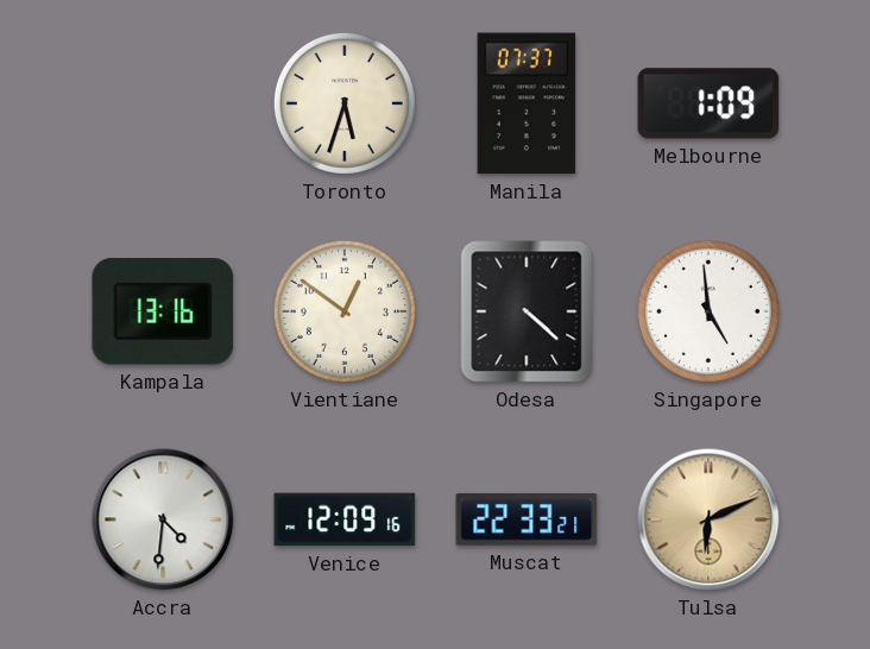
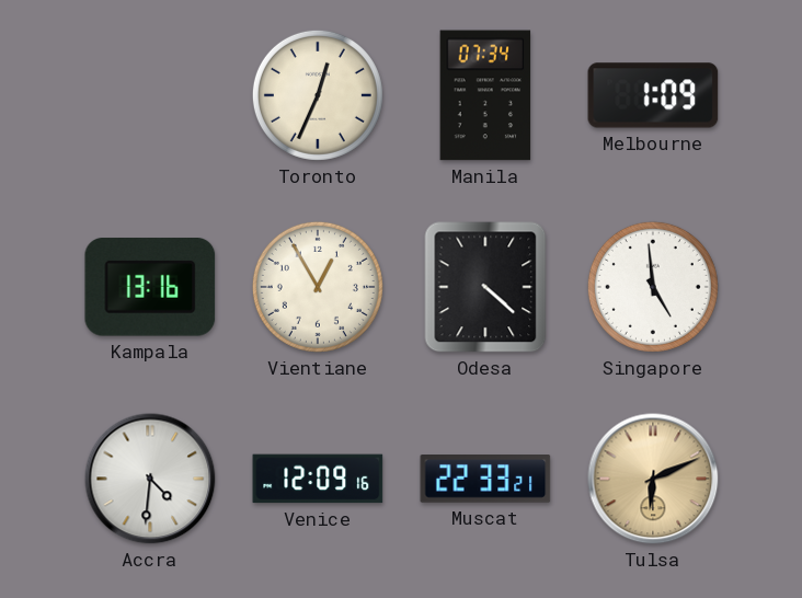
Toronto: 5:33 -> 12:34
Manila: 07:37 -> 07:34
Vientiane: 12:51 -> 12:55
